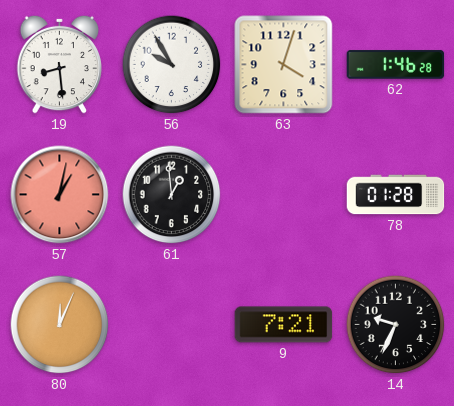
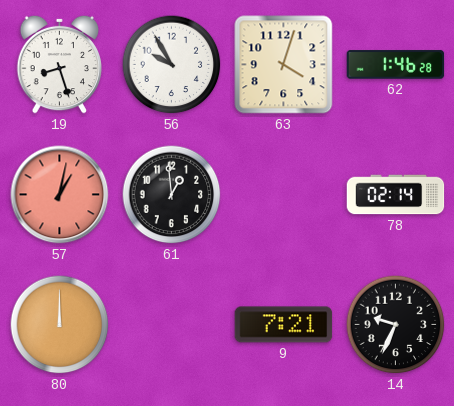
19: 8:29 -> 8:27
78: 01:28 -> 02:14
80: 12:04 -> 12:00
